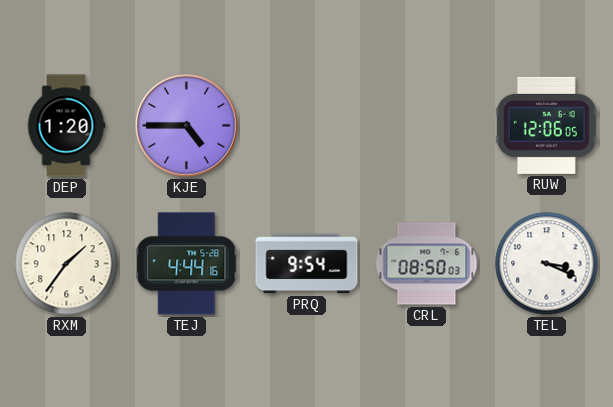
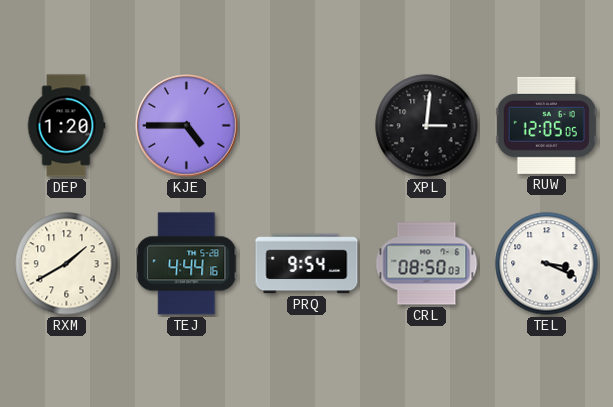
XPL: none -> 3:01
RUW: 12:06 -> 12:05
RXM: 1:36 -> 1:40
